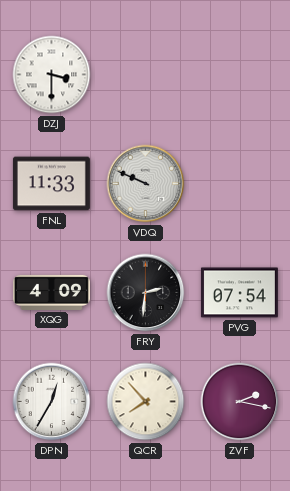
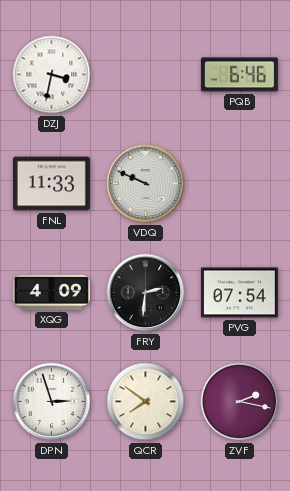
DZJ: 3:30 -> 3:32
PQB: none -> 6:46
DPN: 12:35 -> 2:57
QCR: 7:53 -> 7:51
